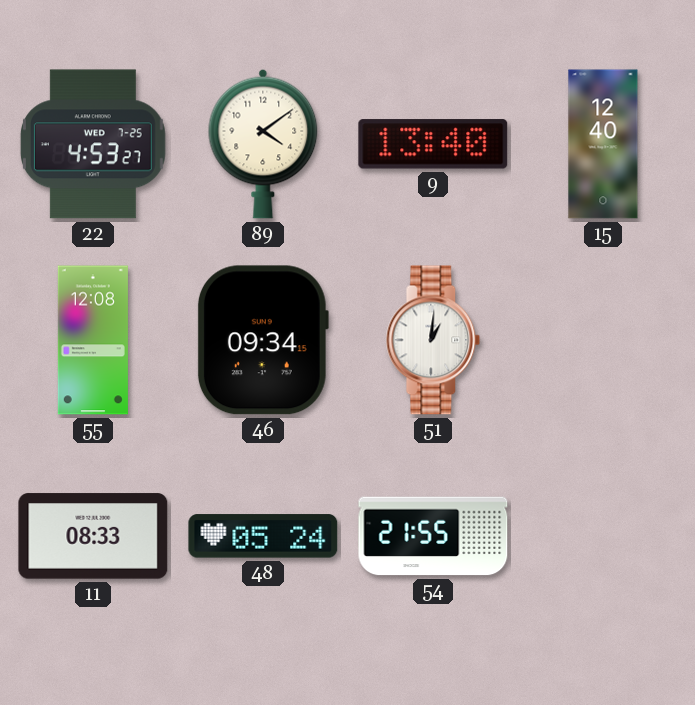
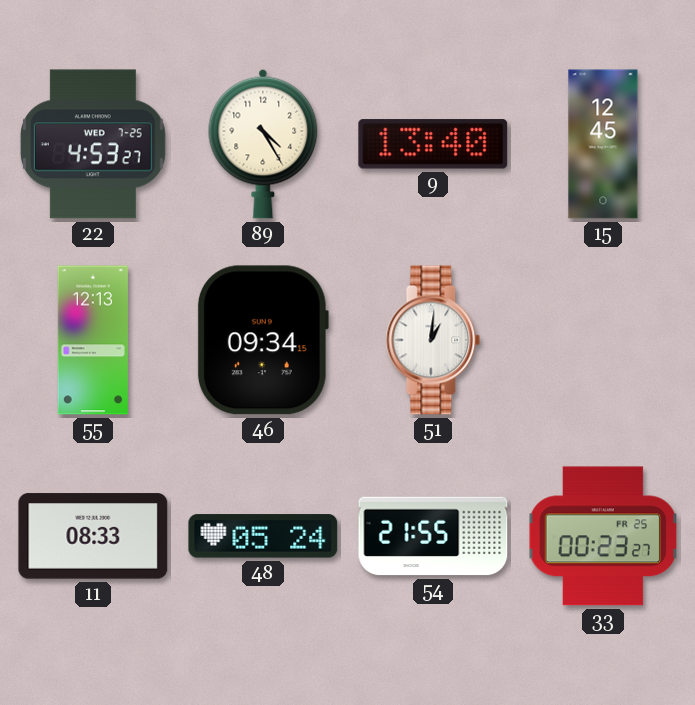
89: 4:09 -> 4:25
15: 12:40 -> 12:45
55: 12:08 -> 12:13
33: none -> 00:23
